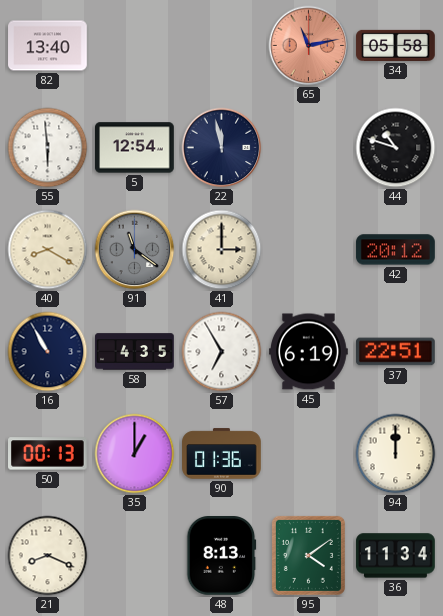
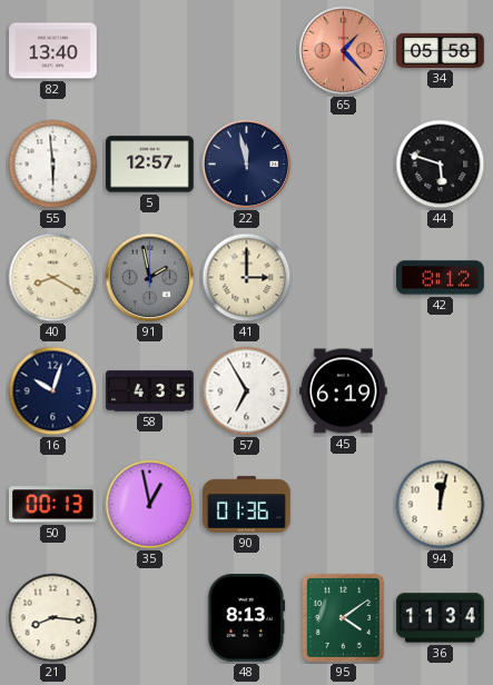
65: 11:13 -> 1:23
5: 12:54 -> 12:57
44: 10:48 -> 5:48
91: 11:21 -> 1:58
42: 20:12 -> 8:12
16: 10:55 -> 10:03
37: 22:51 -> none
35: 1:00 -> 12:58
94: 12:00 -> 12:02
21: 8:19 -> 8:16
